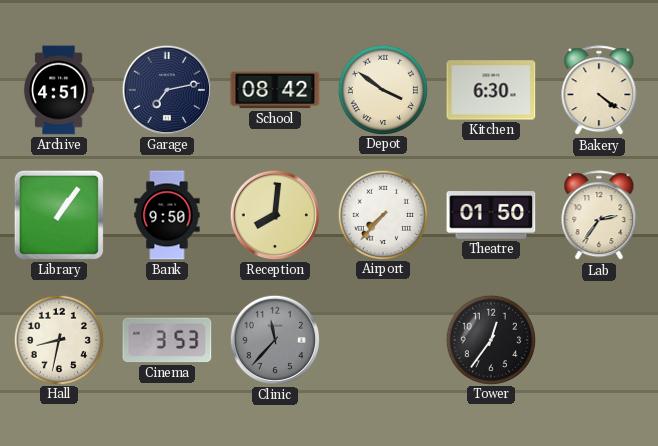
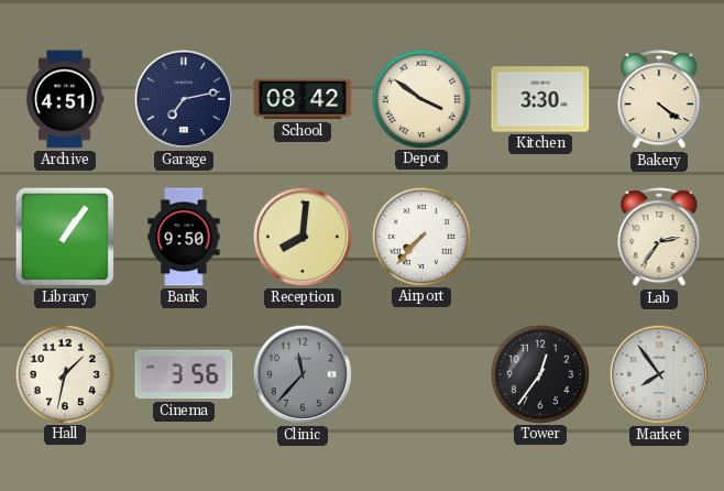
Kitchen: 6:30 -> 3:30
Theatre: 01:50 -> none
Hall: 8:32 -> 1:32
Cinema: 3:53 -> 3:56
Market: none -> 7:54
